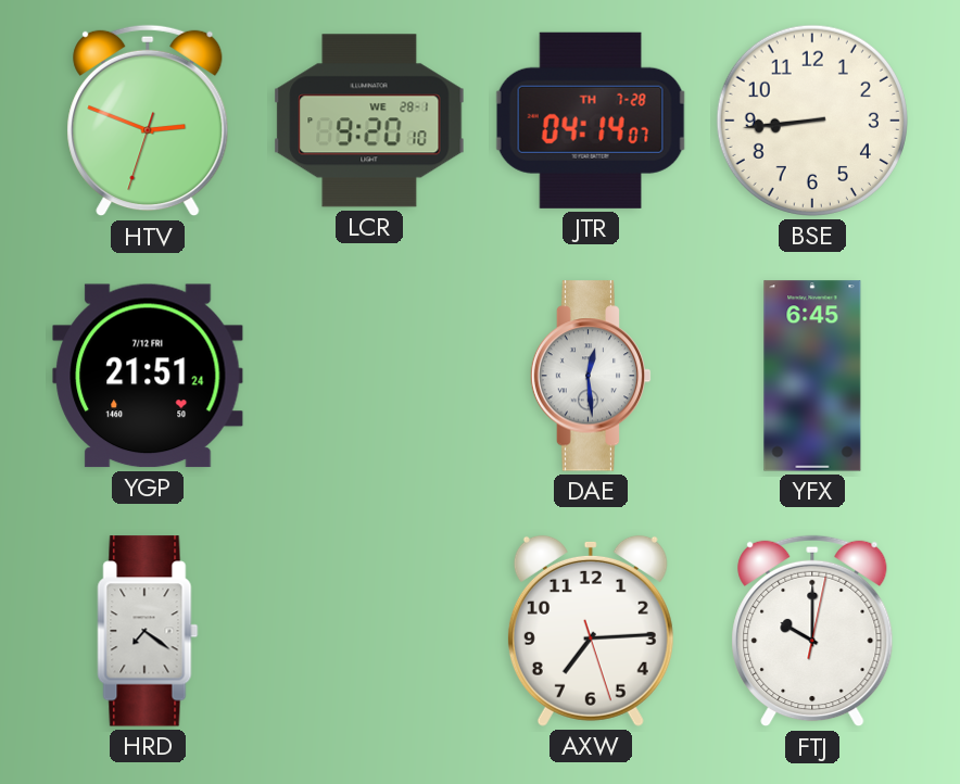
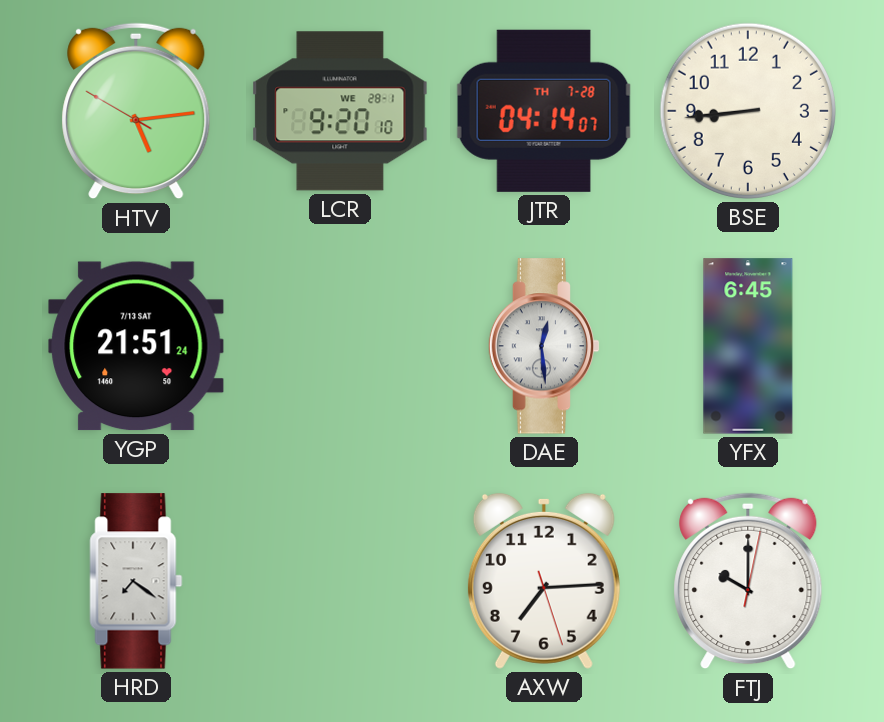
HTV: 2:48 -> 5:13
YGP date: 7/12 FRI -> 7/13 SAT
